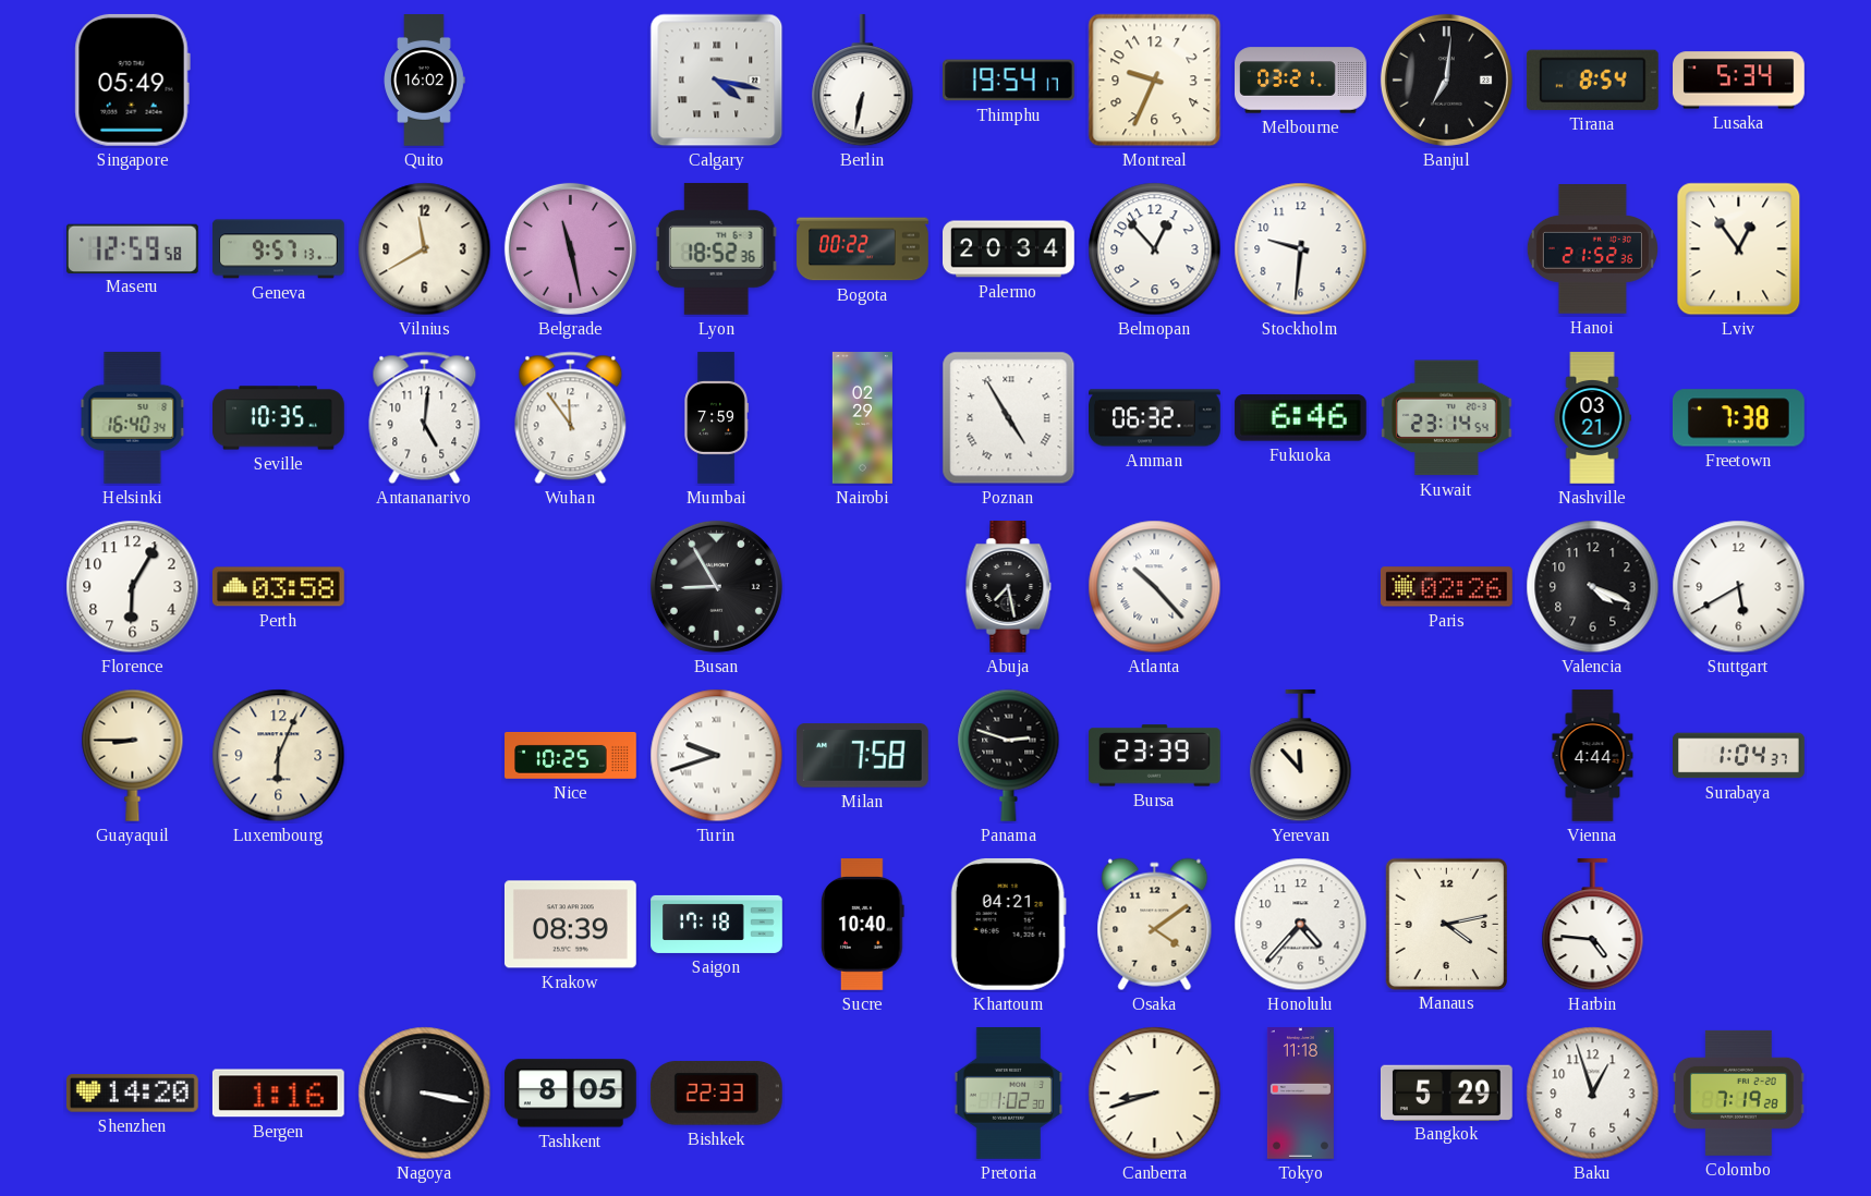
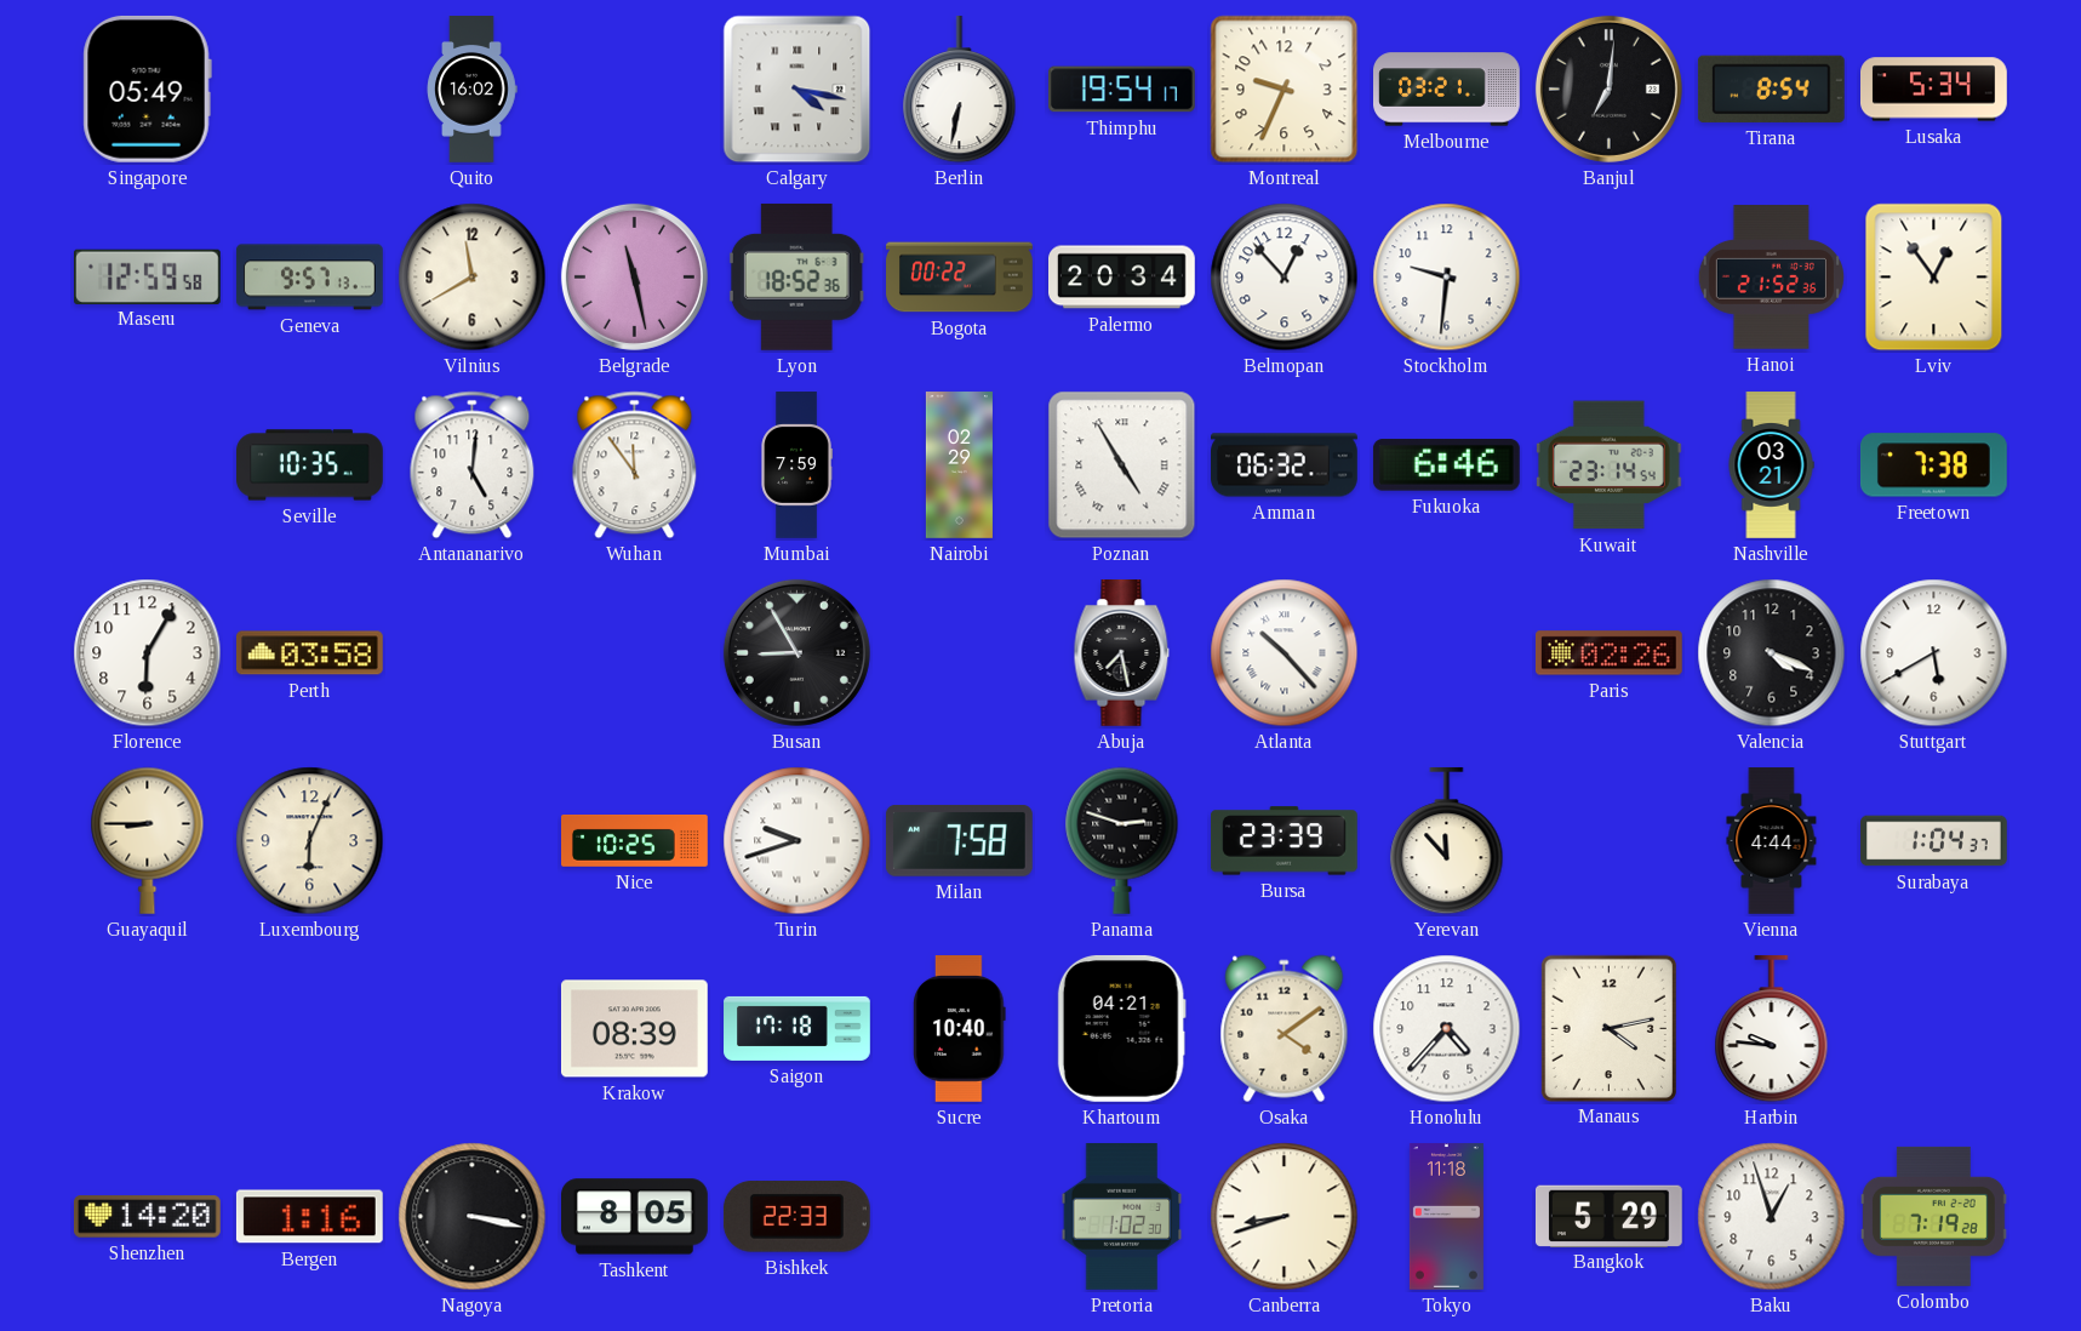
Helsinki: 16:40 -> none
Harbin: 4:46 -> 9:46
